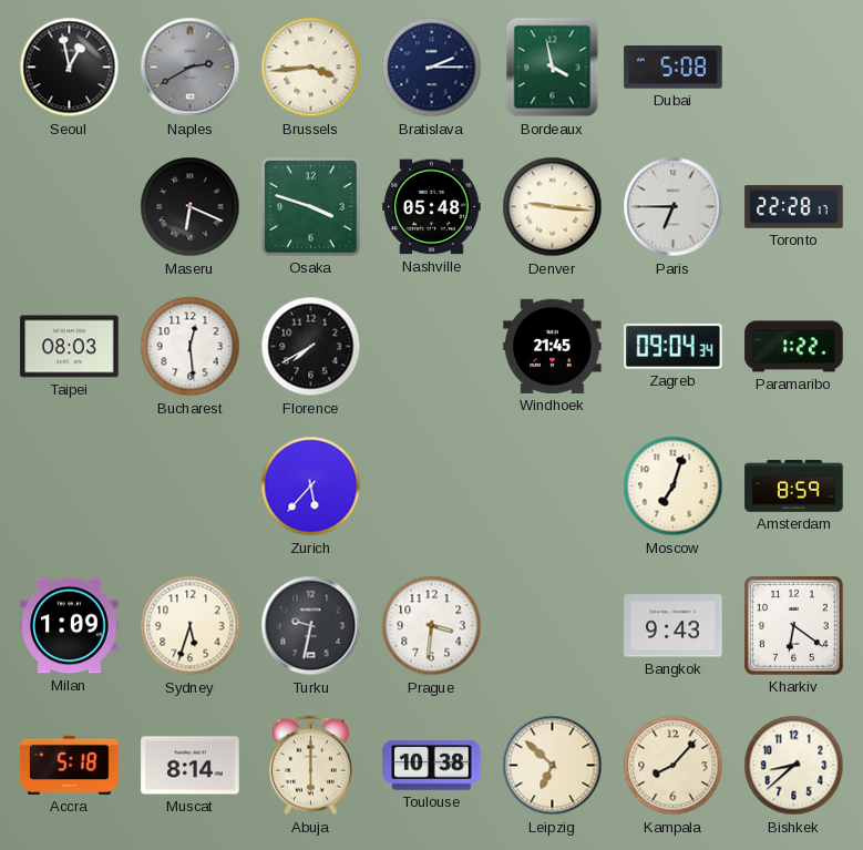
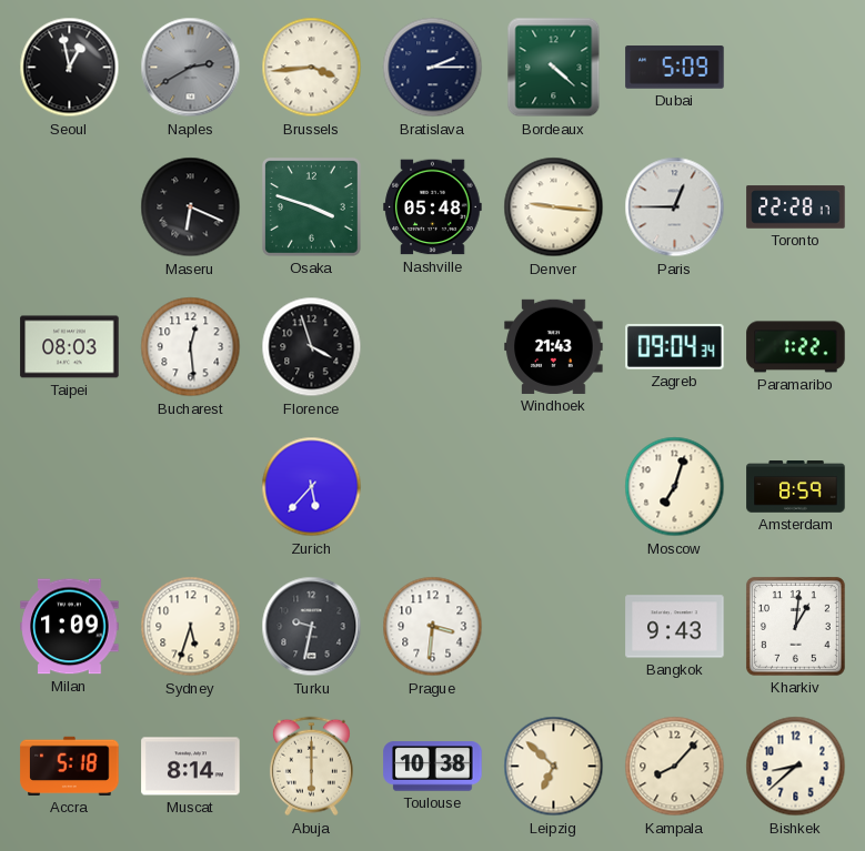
Bordeaux: 3:58 -> 4:22
Dubai: 5:08 -> 5:09
Paris: 6:45 -> 12:45
Florence: 7:40 -> 3:57
Windhoek: 21:45 -> 21:43
Kharkiv: 6:21 -> 1:01
